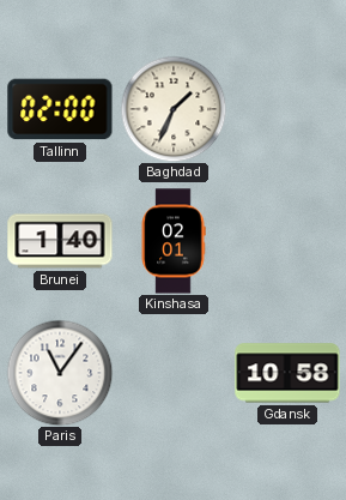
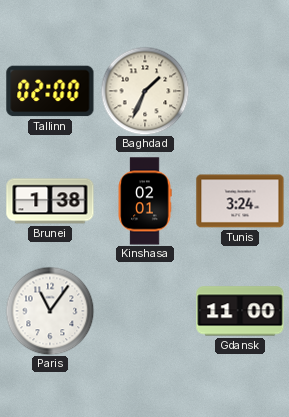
Brunei: 1:40 -> 1:38
Tunis: none -> 3:24
Gdansk: 10:58 -> 11:00
